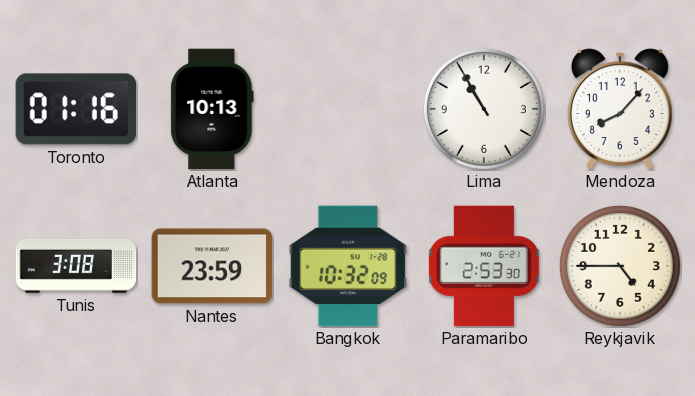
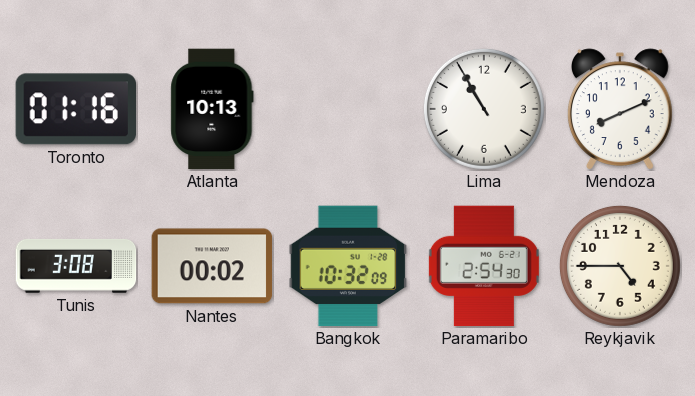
Mendoza: 8:07 -> 8:11
Nantes: 23:59 -> 00:02
Paramaribo: 2:53 -> 2:54
